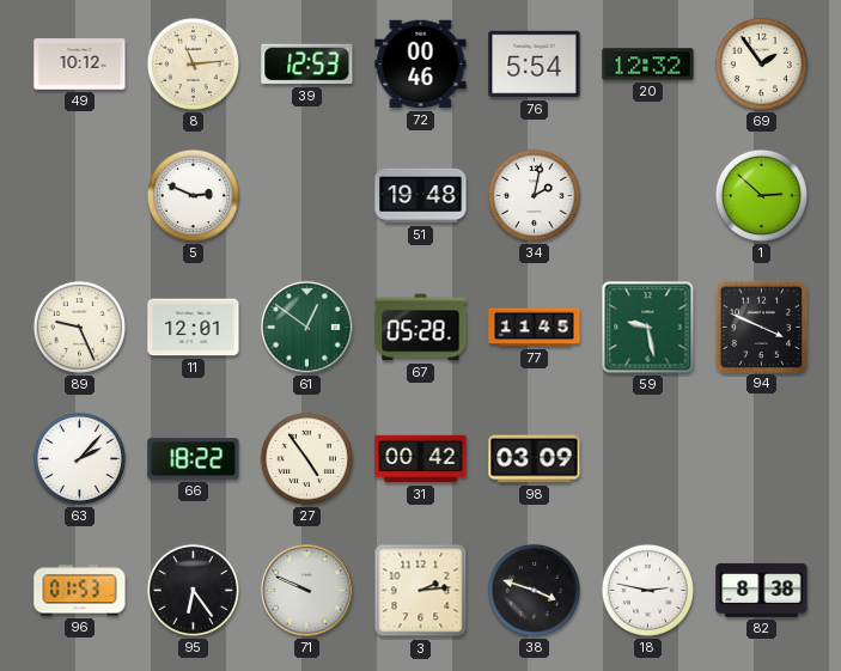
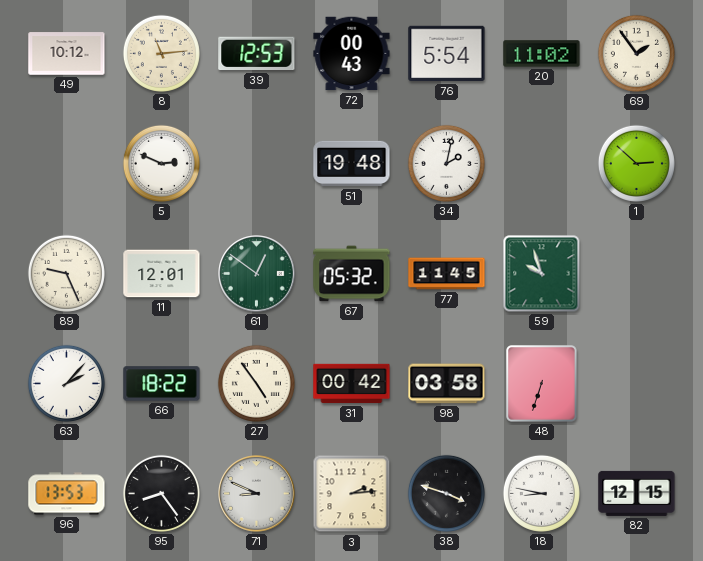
72: 00:46 -> 00:43
20: 12:32 -> 11:02
67: 05:28 -> 05:32
59: 9:28 -> 9:57
94: 3:49 -> none
98: 03:09 -> 03:58
48: none -> 6:33
96: 01:53 -> 13:53
95: 6:24 -> 8:24
71: 9:49 -> 8:49
18: 2:47 -> 8:47
82: 8:38 -> 12:15
